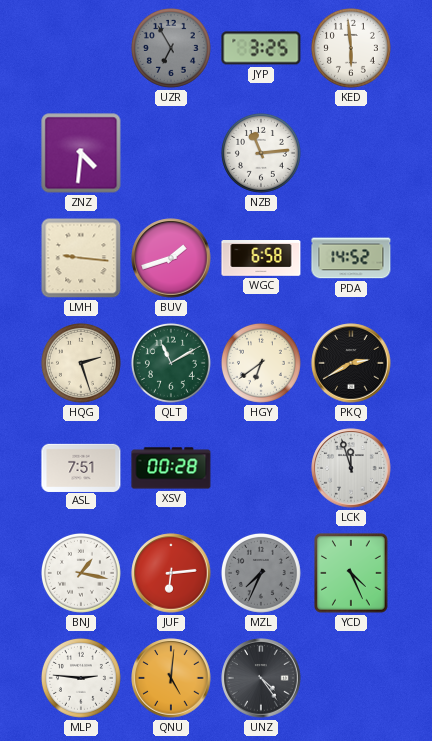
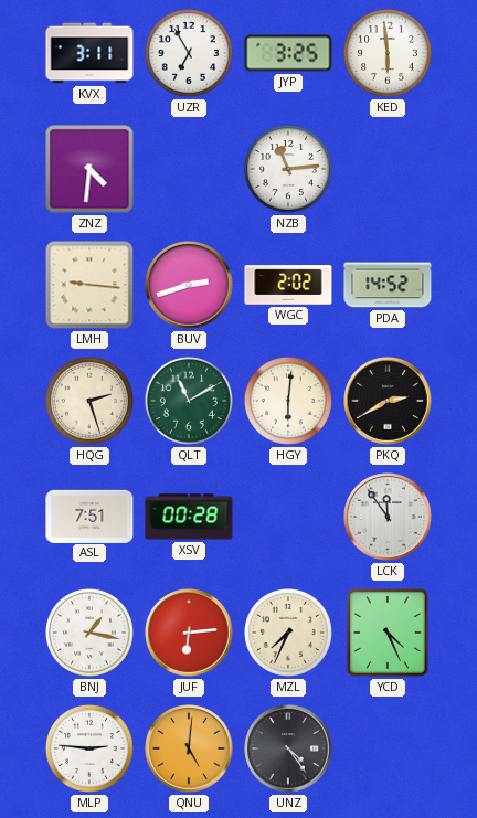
KVX: none -> 3:11
UZR dial: grey -> white
BUV: 1:42 -> 2:42
WGC: 6:58 -> 2:02
HGY: 6:39 -> 6:01
LCK: 11:57 -> 11:54
MZL dial: grey -> cream
